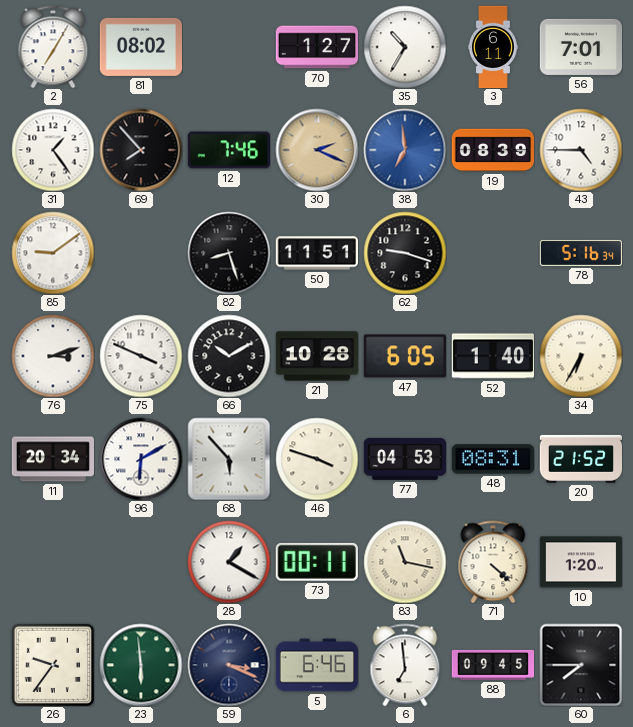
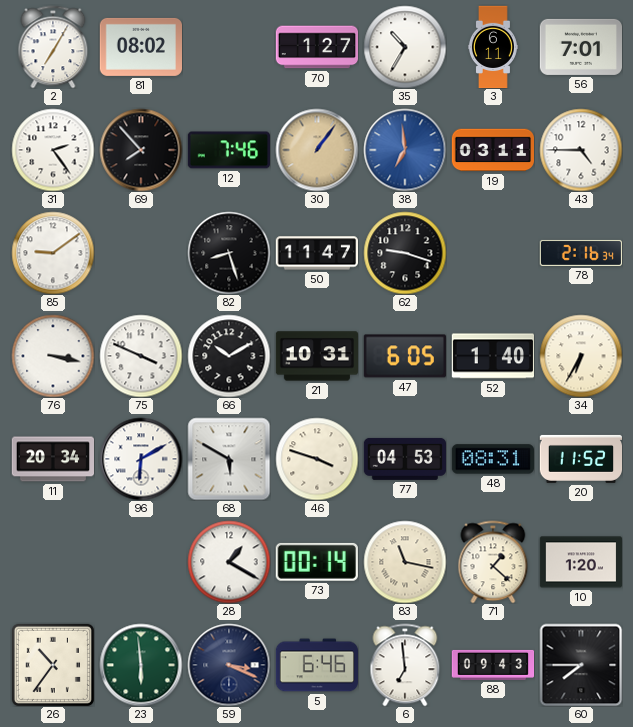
31: 1:24 -> 2:24
30: 2:19 -> 1:06
19: 08:39 -> 03:11
50: 11:51 -> 11:47
78: 5:16 -> 2:16
76: 3:12 -> 3:17
21: 10:28 -> 10:31
68: 5:53 -> 5:50
20: 21:52 -> 11:52
73: 00:11 -> 00:14
71: 4:22 -> 1:22
26: 9:36 -> 10:36
88: 09:45 -> 09:43
